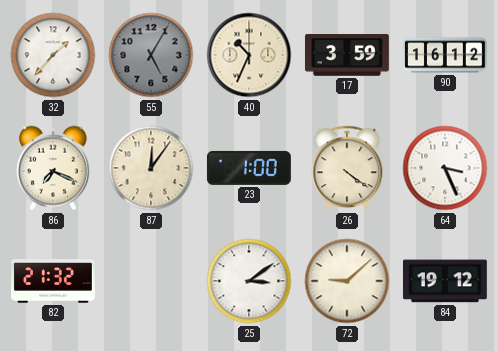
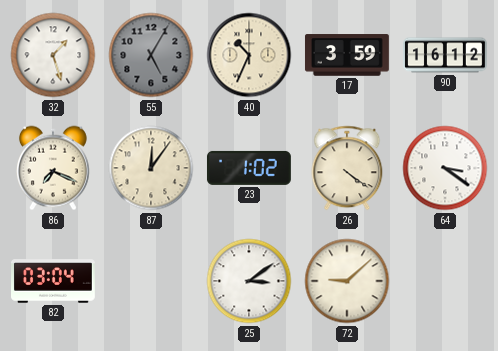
32: 1:37 -> 1:27
23: 1:00 -> 1:02
64: 3:26 -> 3:21
82: 21:32 -> 03:04
84: 19:12 -> none
